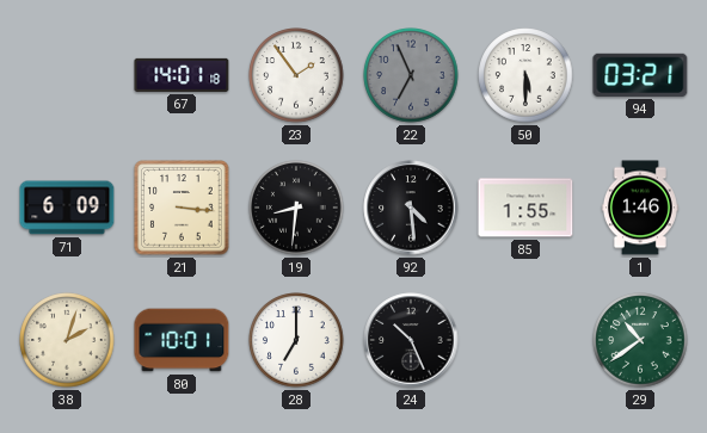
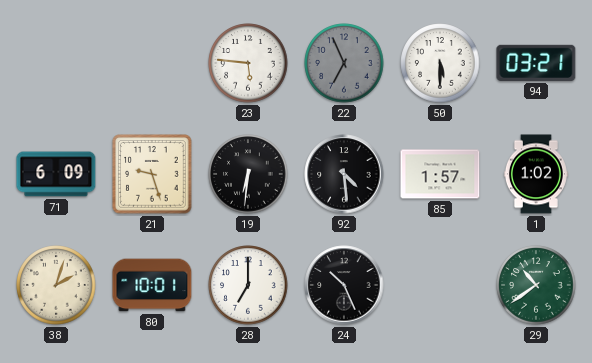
67: 14:01 -> none
23: 1:54 -> 5:46
21: 3:16 -> 9:27
19: 8:31 -> 6:31
85: 1:55 -> 1:57
1: 1:46 -> 1:02
